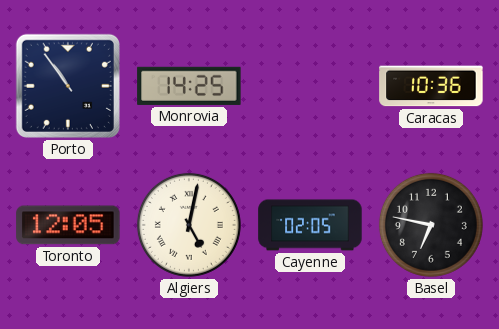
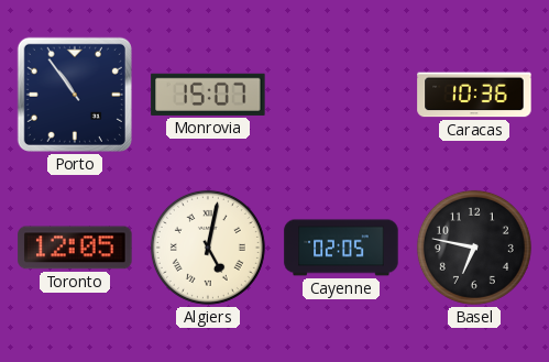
Monrovia: 14:25 -> 15:07
